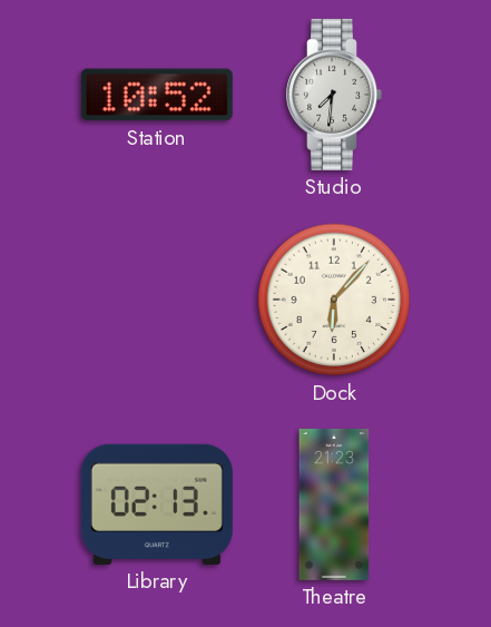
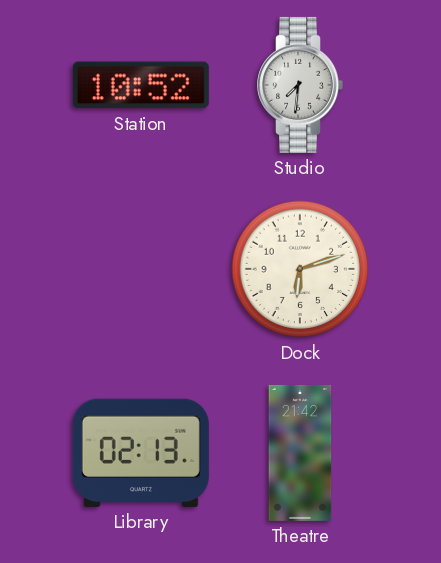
Dock: 6:07 -> 6:12
Theatre: 21:23 -> 21:42
